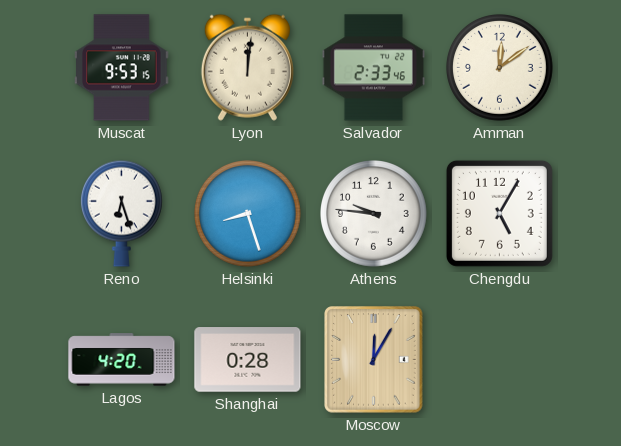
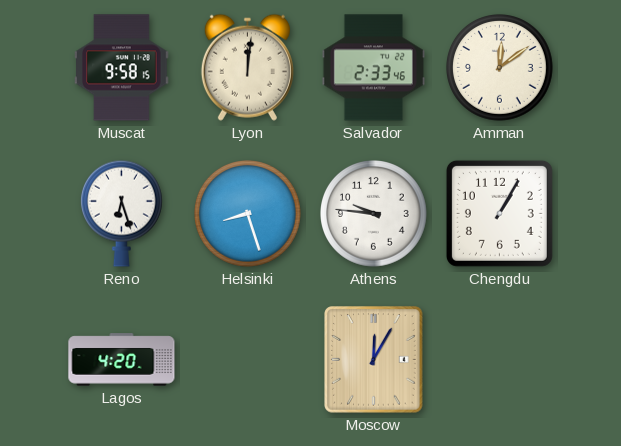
Muscat: 9:53 -> 9:58
Chengdu: 5:05 -> 1:05
Shanghai: 0:28 -> none
